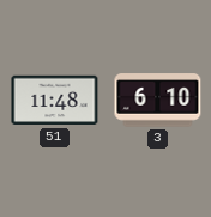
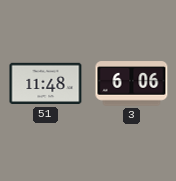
3: 6:10 -> 6:06
